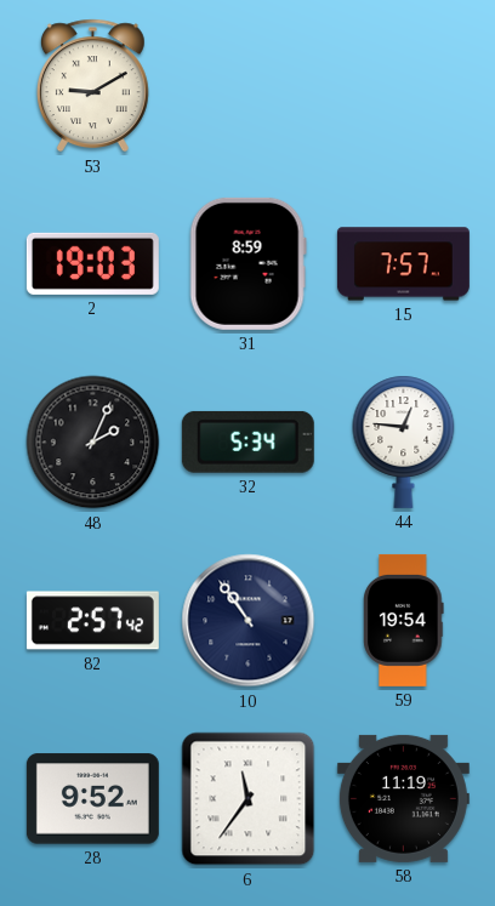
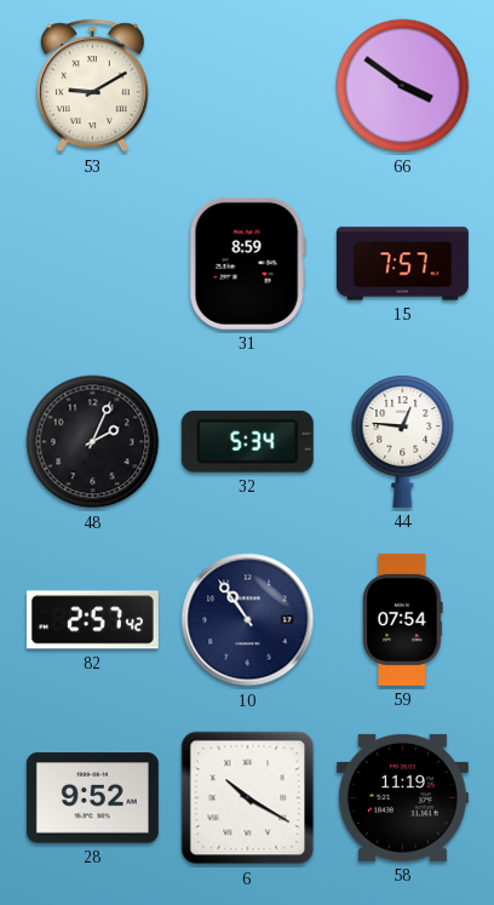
66: none -> 3:51
2: 19:03 -> none
59: 19:54 -> 07:54
6: 11:36 -> 10:20
